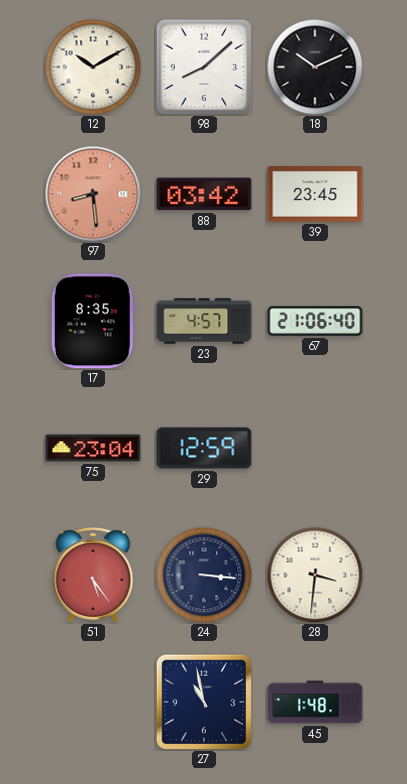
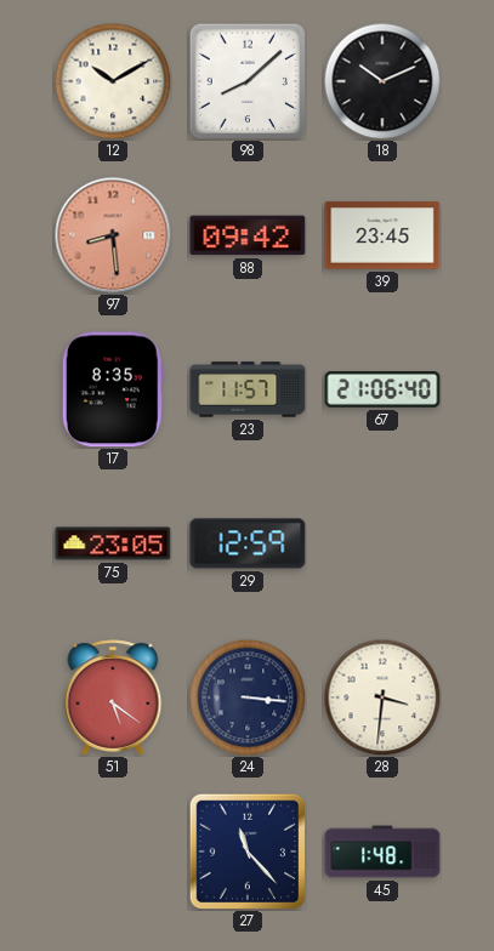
88: 03:42 -> 09:42
23: 4:57 -> 11:57
75: 23:04 -> 23:05
51: 5:24 -> 5:21
27: 10:58 -> 11:23
